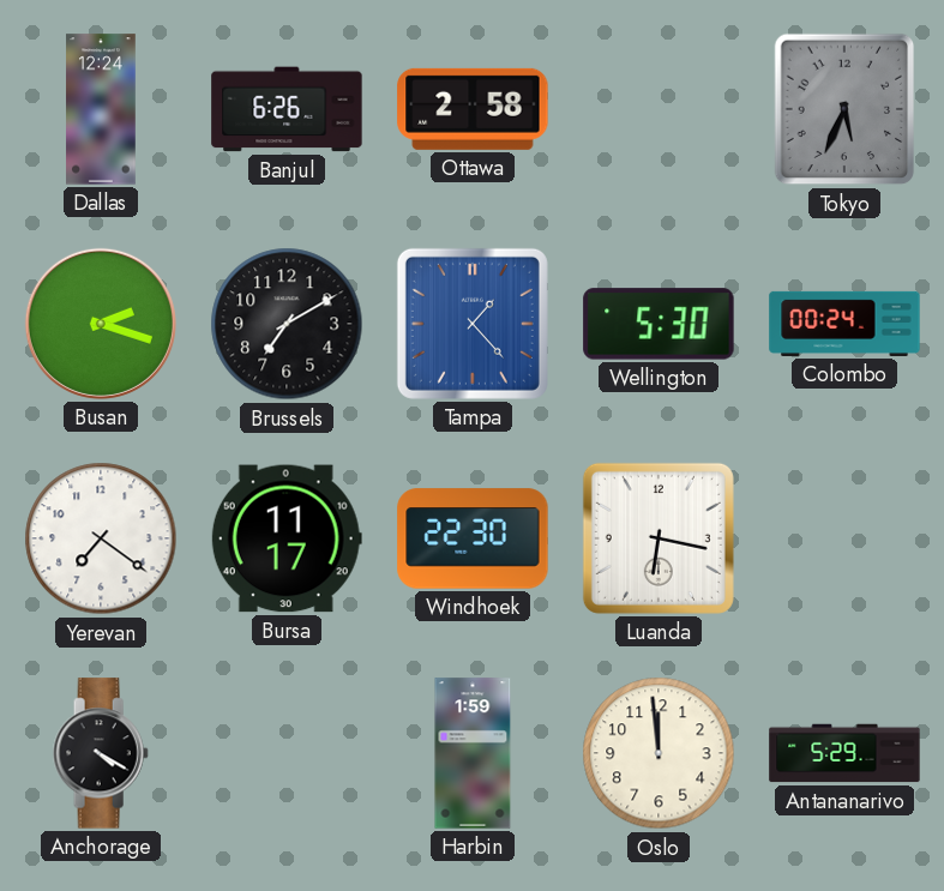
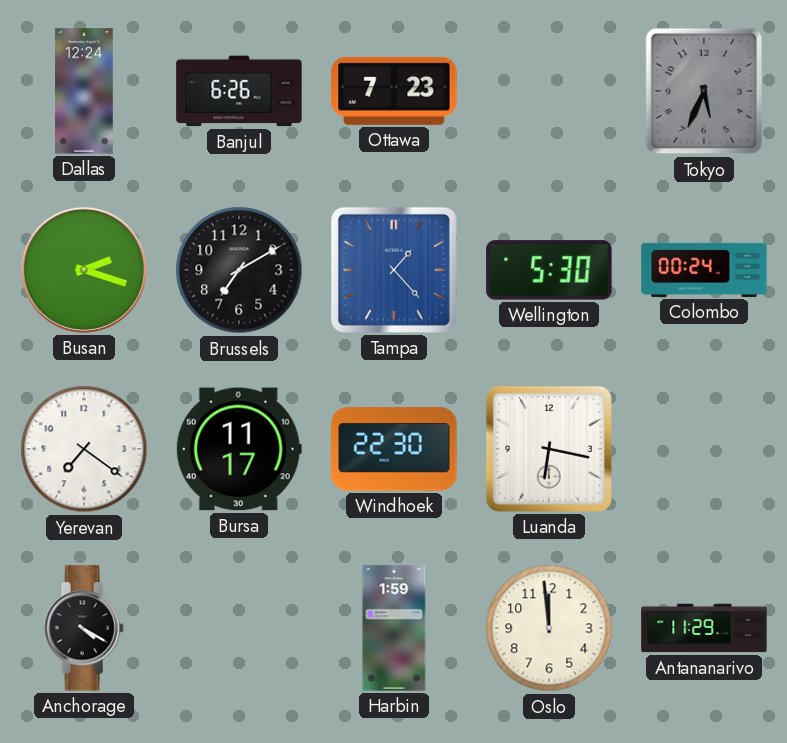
Ottawa: 2:58 -> 7:23
Antananarivo: 5:29 -> 11:29
